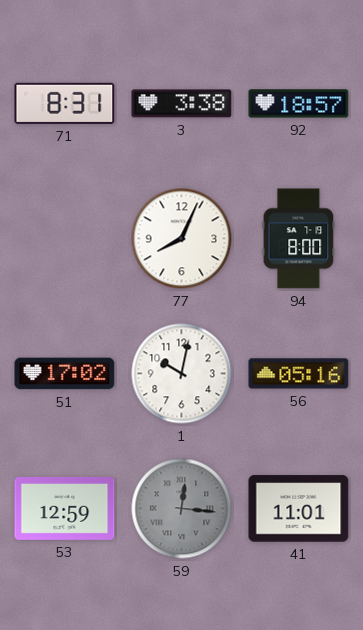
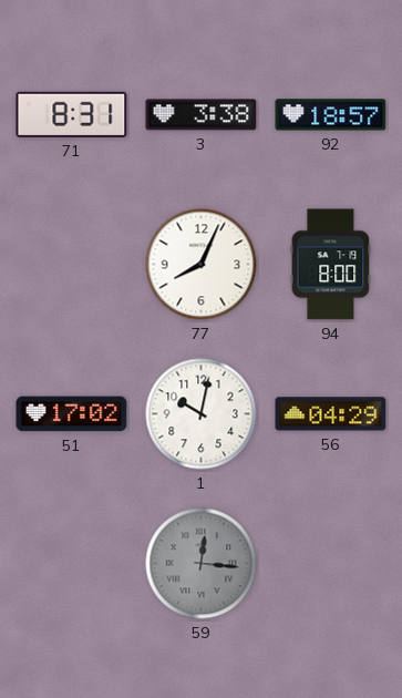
56: 05:16 -> 04:29
53: 12:59 -> none
41: 11:01 -> none
